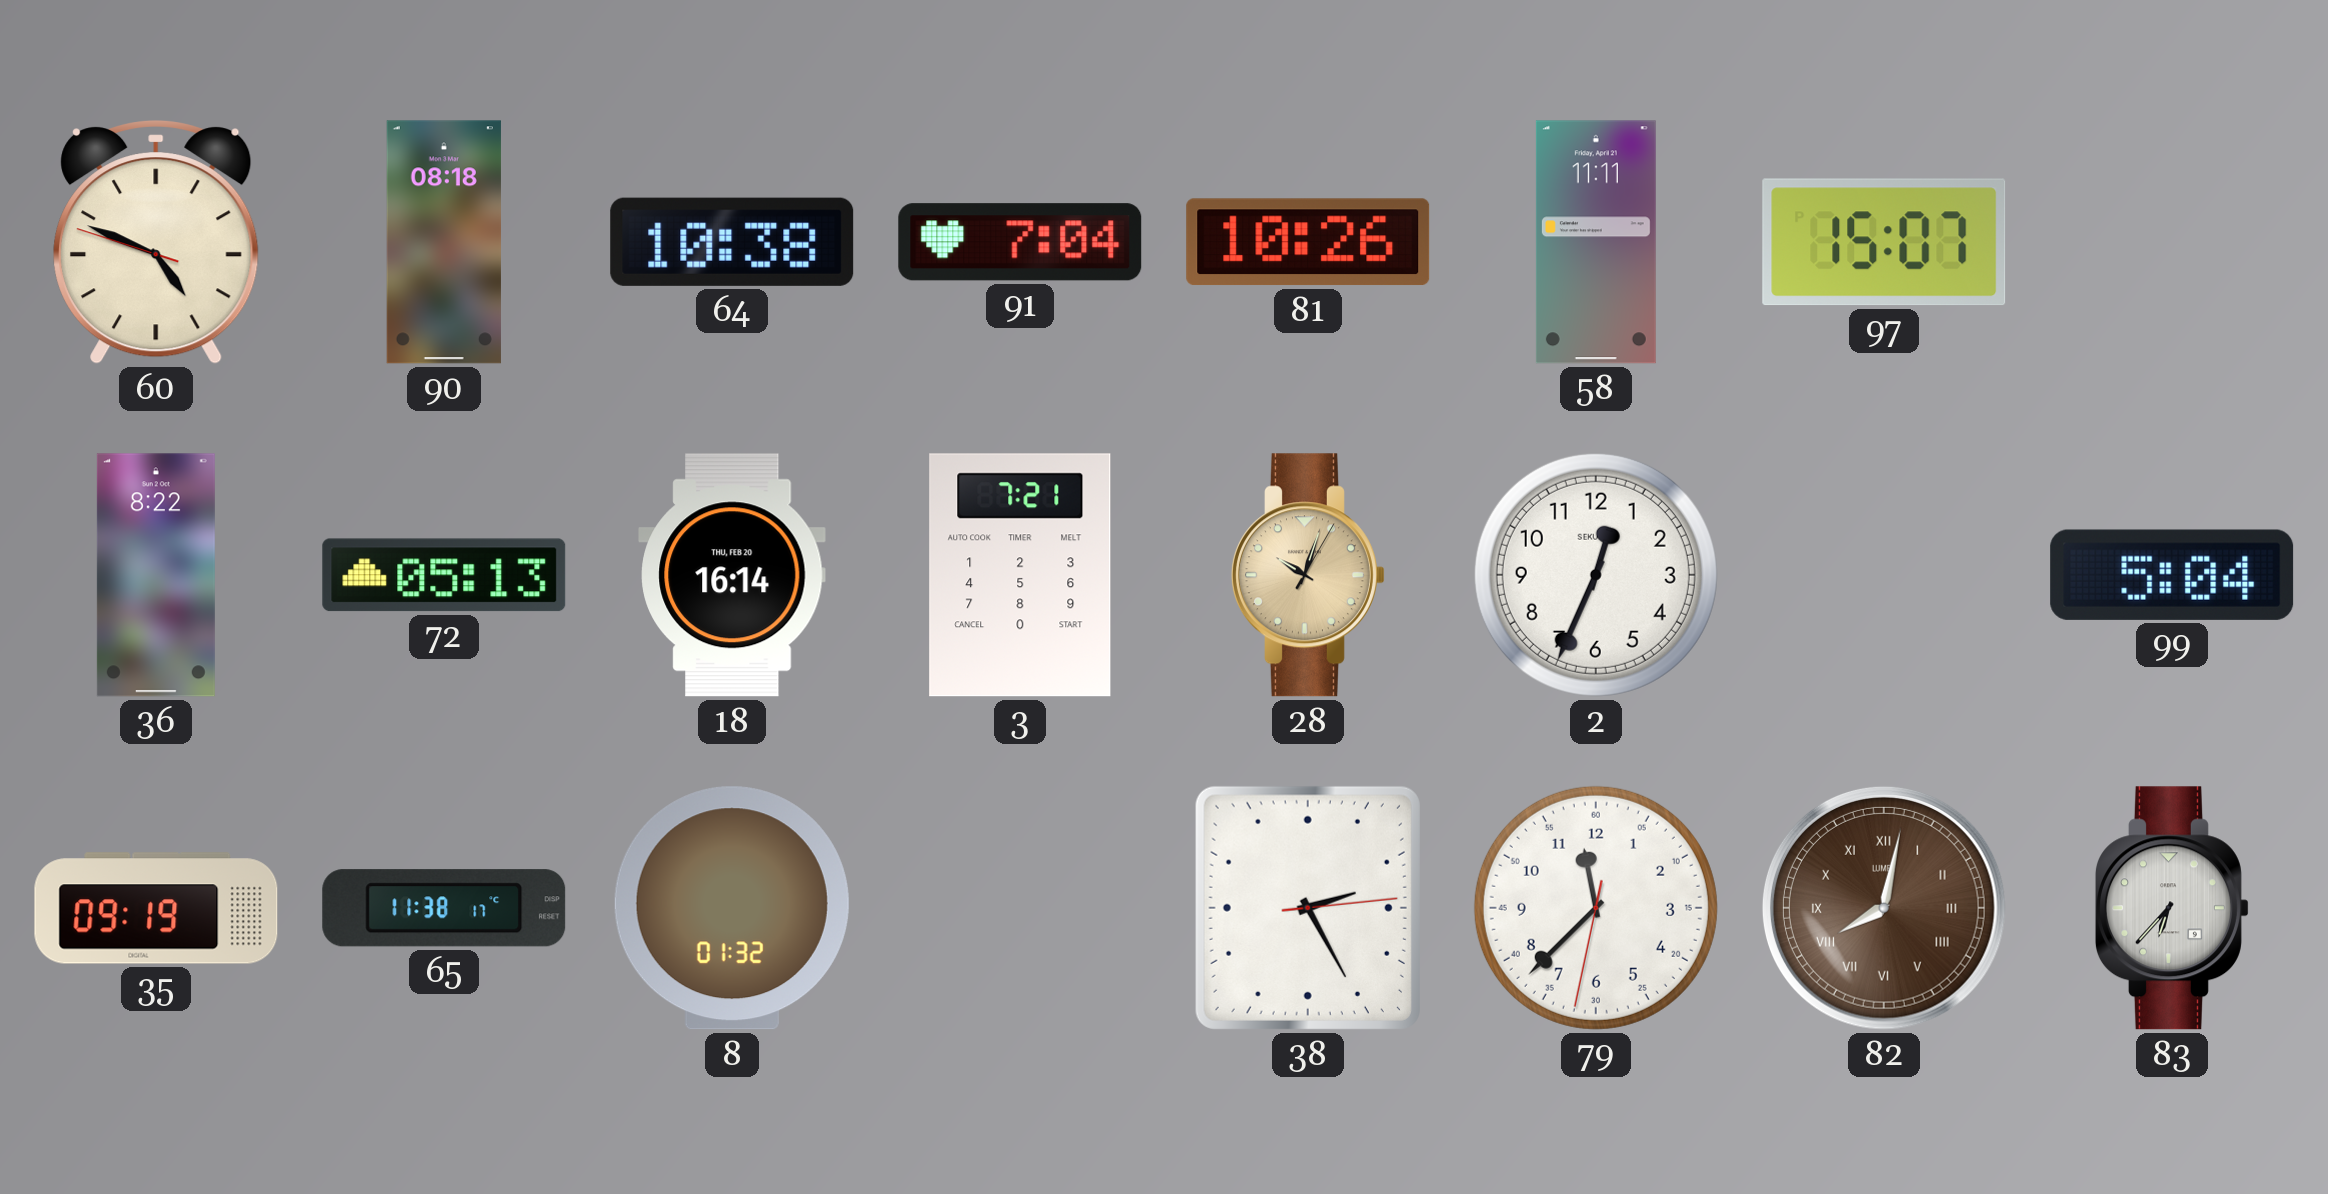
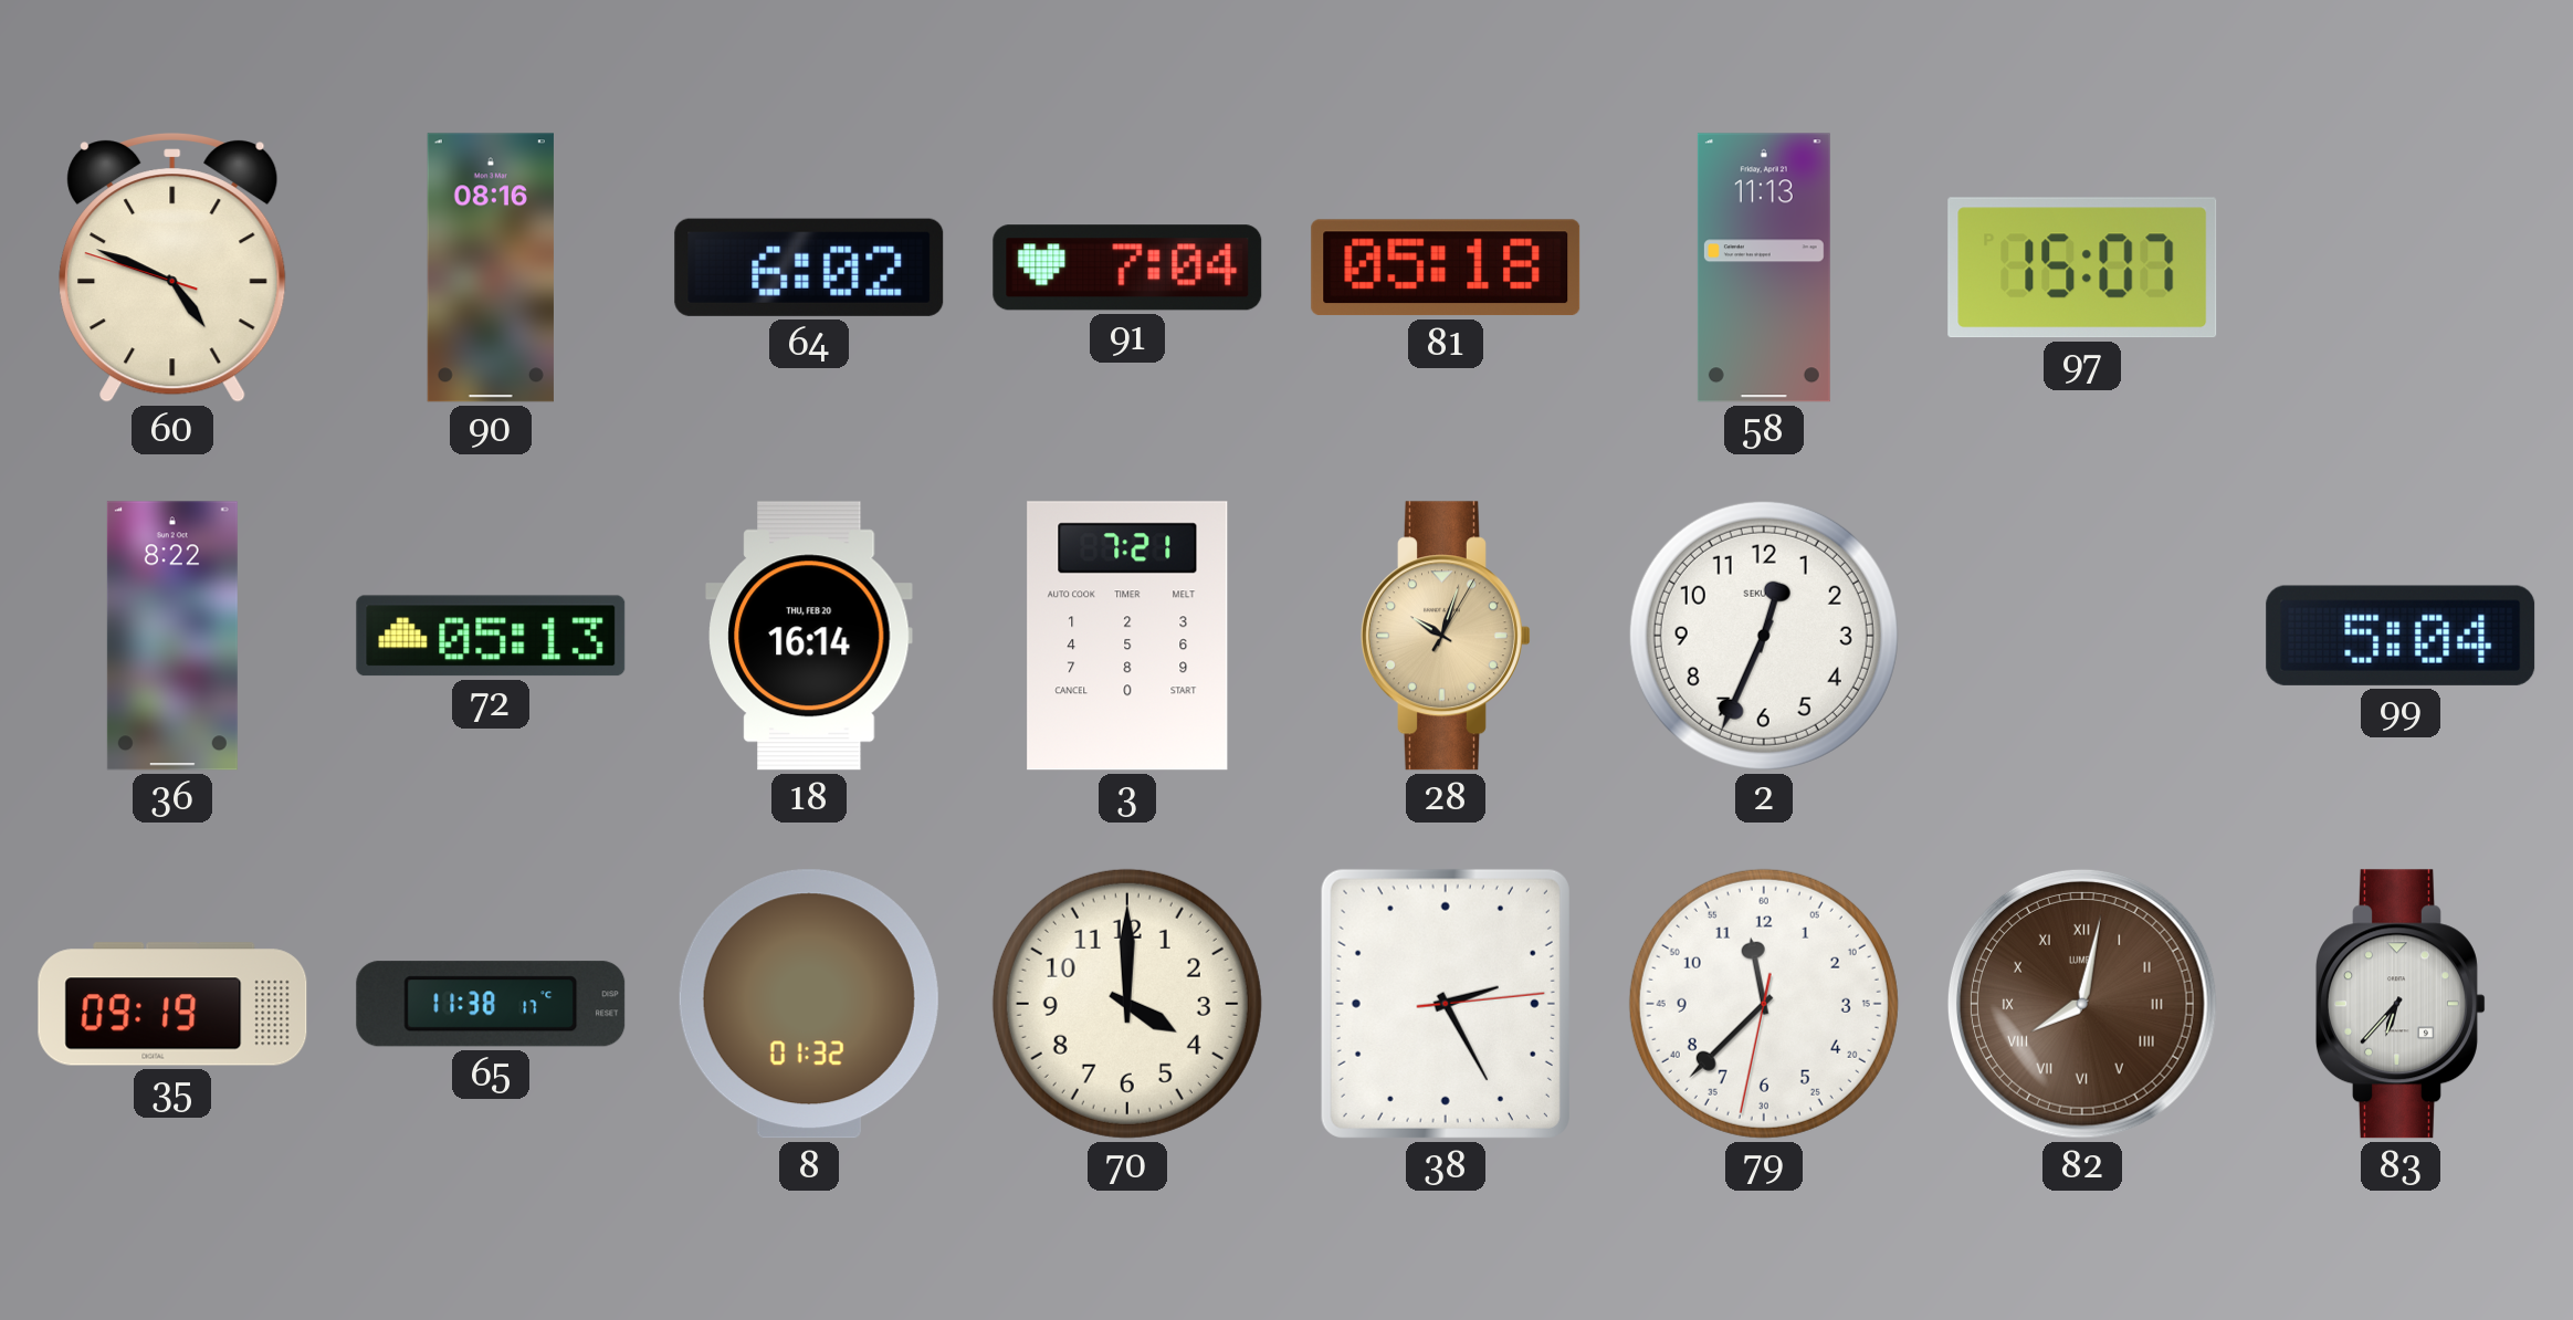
90: 08:18 -> 08:16
64: 10:38 -> 6:02
81: 10:26 -> 05:18
58: 11:11 -> 11:13
70: none -> 4:00
